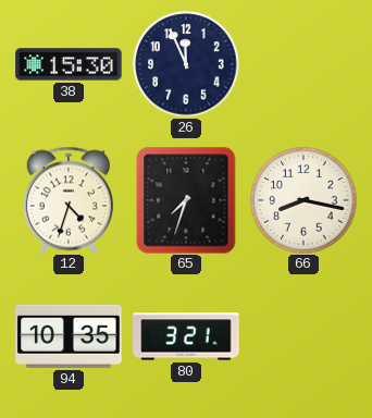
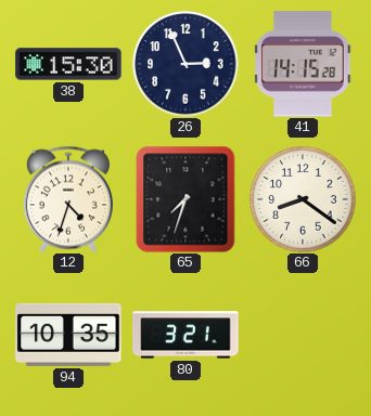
26: 11:56 -> 2:56
41: none -> 14:15
66: 8:17 -> 8:21
